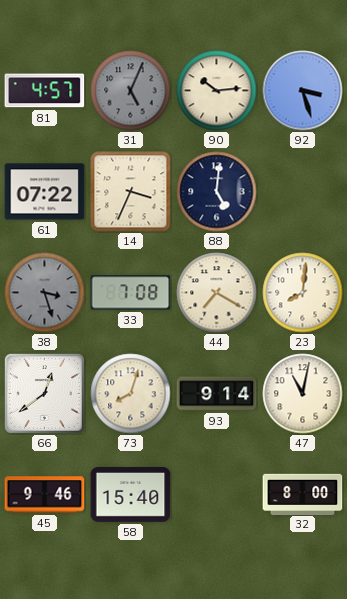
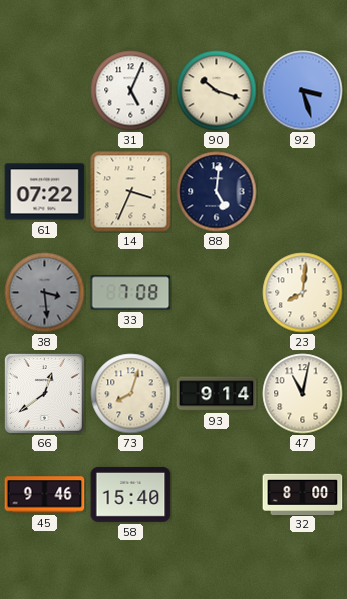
81: 4:57 -> none
31 dial: grey -> white
90: 10:14 -> 10:18
38: 3:27 -> 3:29
44: 7:20 -> none
